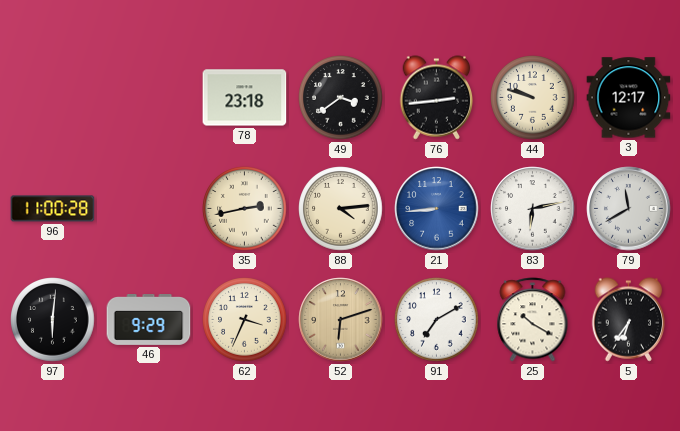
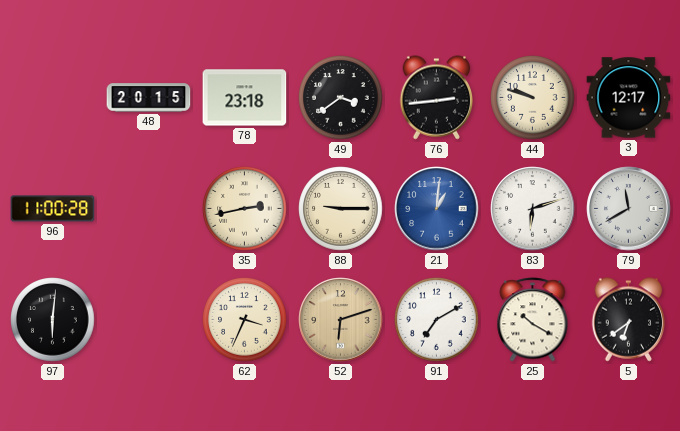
48: none -> 20:15
88: 4:14 -> 9:15
21: 8:44 -> 1:01
83: 6:13 -> 6:12
46: 9:29 -> none
5: 6:36 -> 6:39
